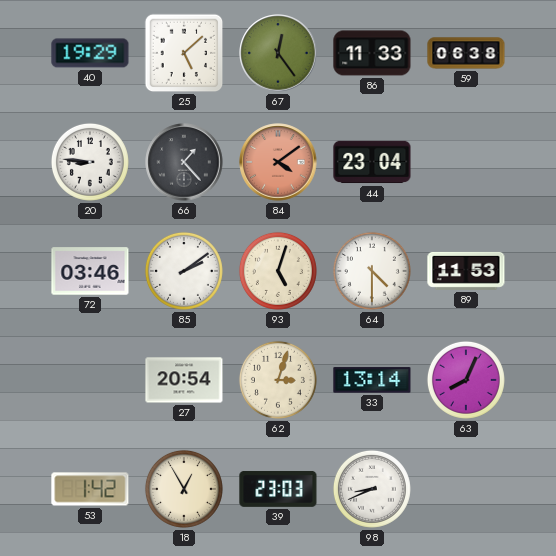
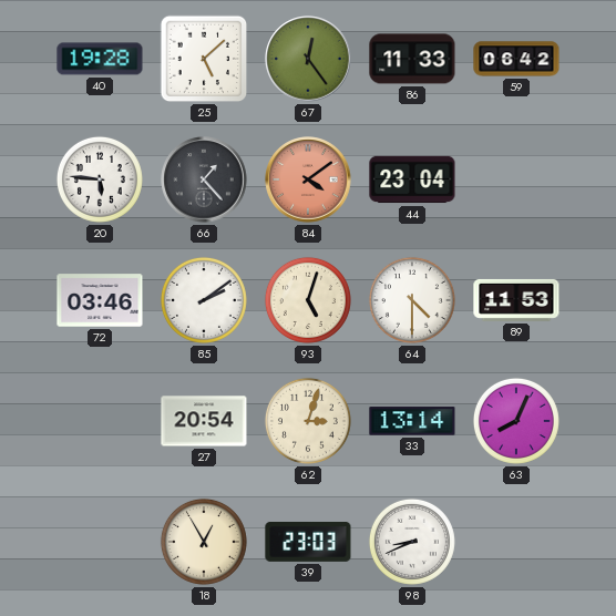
40: 19:29 -> 19:28
59: 06:38 -> 06:42
20: 8:46 -> 5:46
53: 1:42 -> none
